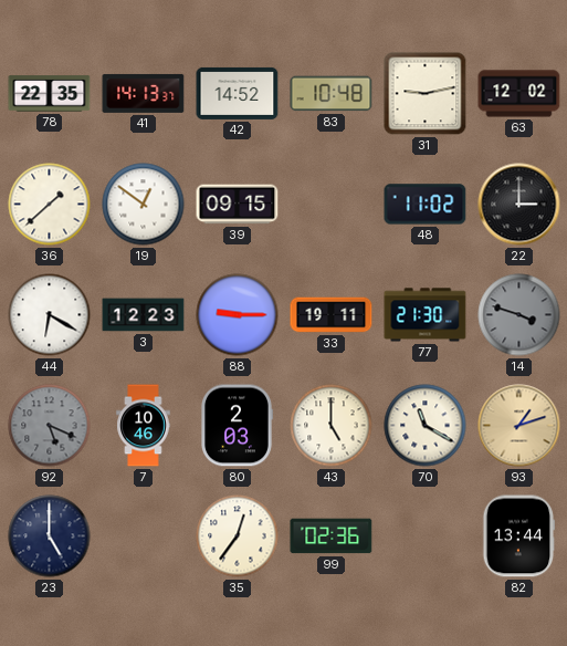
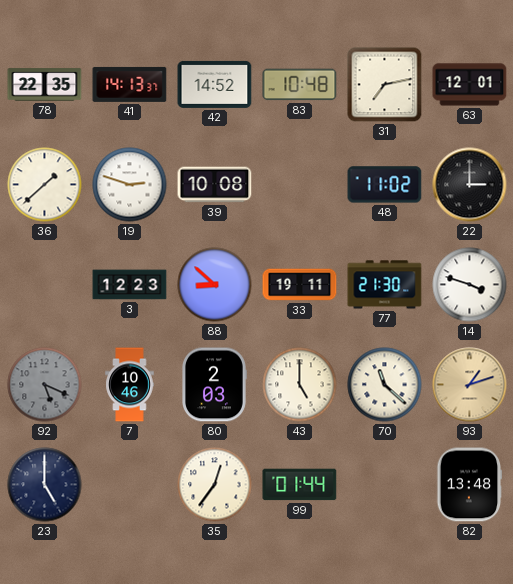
31: 9:13 -> 7:13
63: 12:02 -> 12:01
19: 12:51 -> 2:48
39: 09:15 -> 10:08
44: 6:20 -> none
88: 9:15 -> 8:52
14 dial: grey -> white
70: 11:20 -> 11:22
99: 02:36 -> 01:44
82: 13:44 -> 13:48
